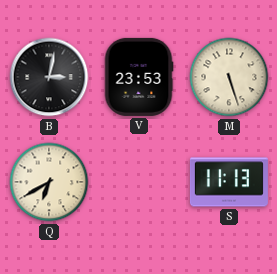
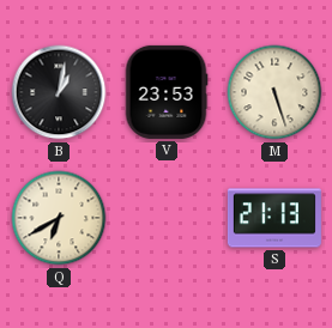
B: 3:02 -> 1:02
S: 11:13 -> 21:13
